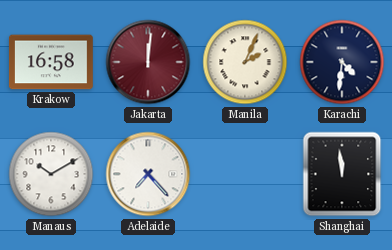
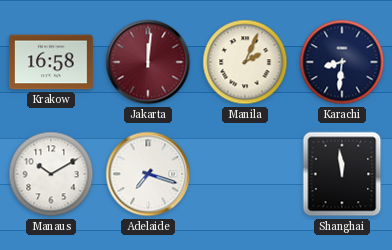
Karachi: 4:31 -> 8:31
Adelaide: 7:23 -> 7:18
